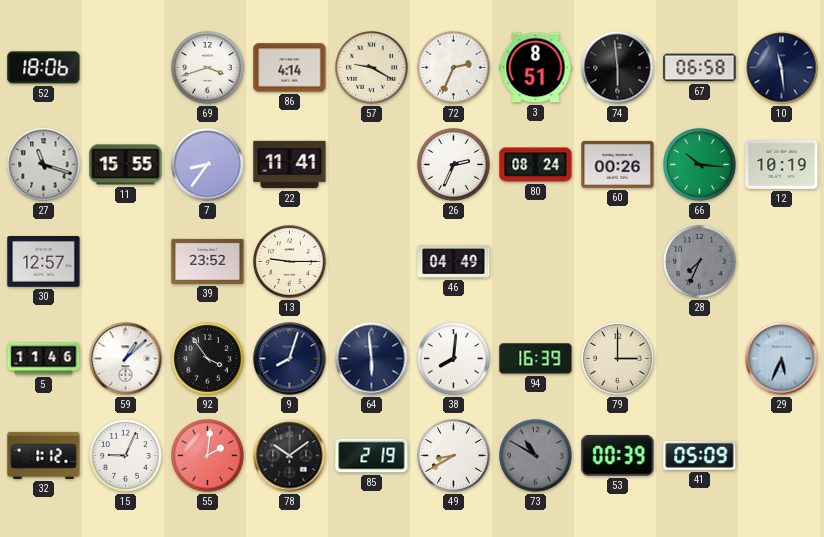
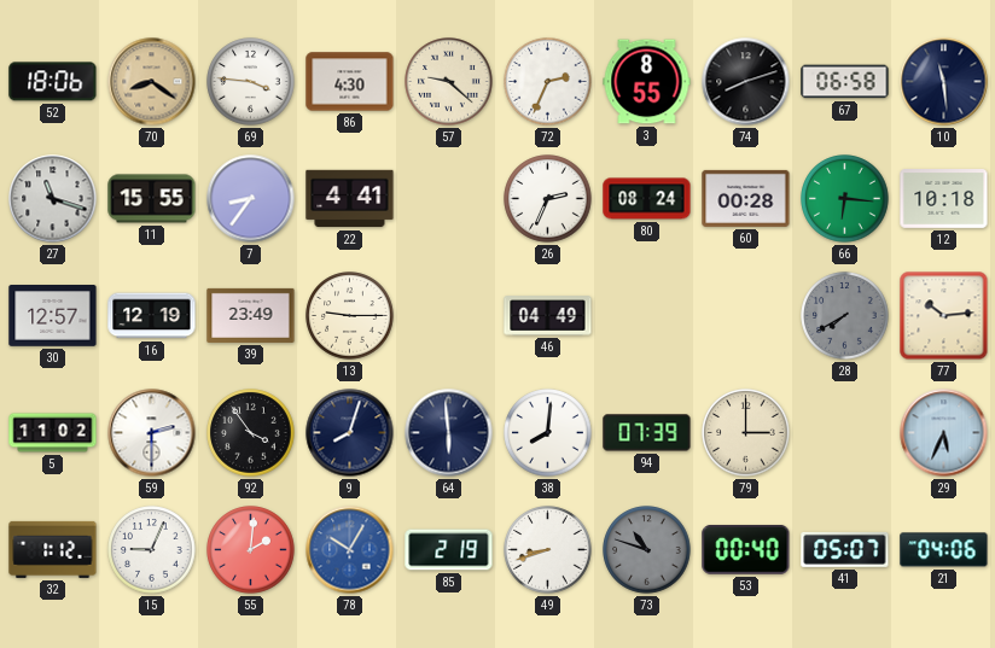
70: none -> 8:21
69: 3:42 -> 3:46
86: 4:14 -> 4:30
57: 9:20 -> 9:22
3: 8:51 -> 8:55
74: 5:59 -> 8:12
22: 11:41 -> 4:41
60: 00:26 -> 00:28
66: 10:16 -> 6:16
12: 10:19 -> 10:18
16: none -> 12:19
39: 23:52 -> 23:49
28: 7:34 -> 7:40
77: none -> 10:14
5: 11:46 -> 11:02
59: 1:08 -> 2:30
94: 16:39 -> 07:39
78: 10:09 -> 10:05
78 dial: black -> blue
49: 8:40 -> 8:42
73: 10:50 -> 10:48
53: 00:39 -> 00:40
41: 05:09 -> 05:07
21: none -> 04:06
